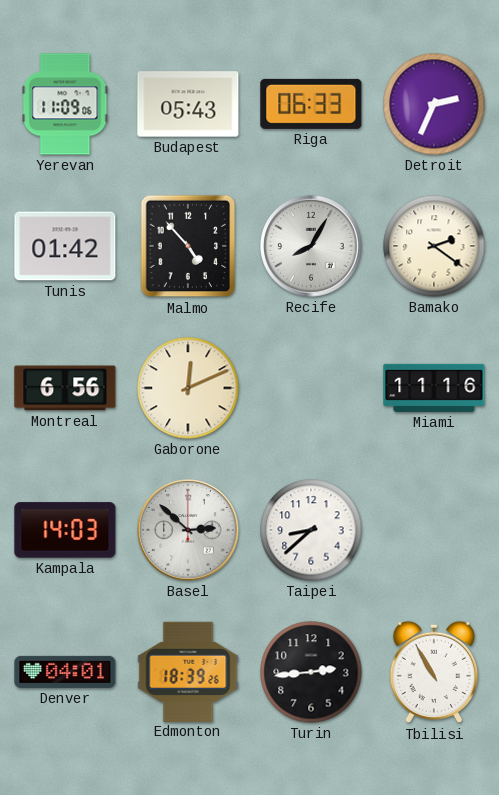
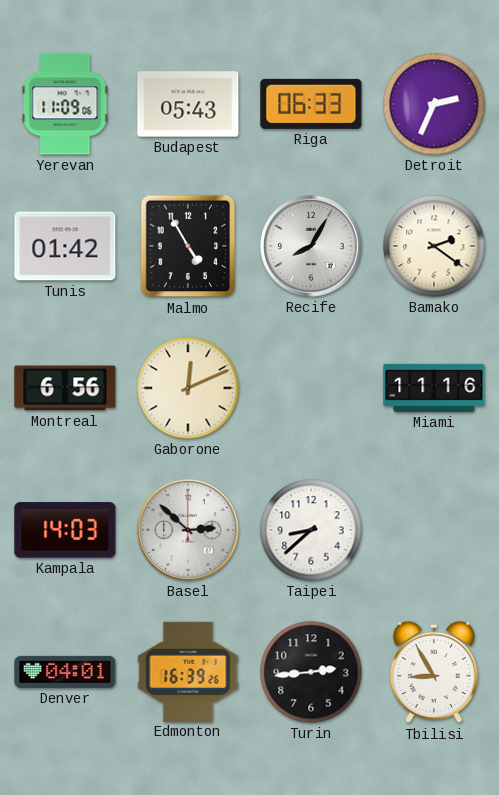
Malmo: 4:53 -> 4:55
Edmonton: 18:39 -> 16:39
Tbilisi: 10:55 -> 8:55
